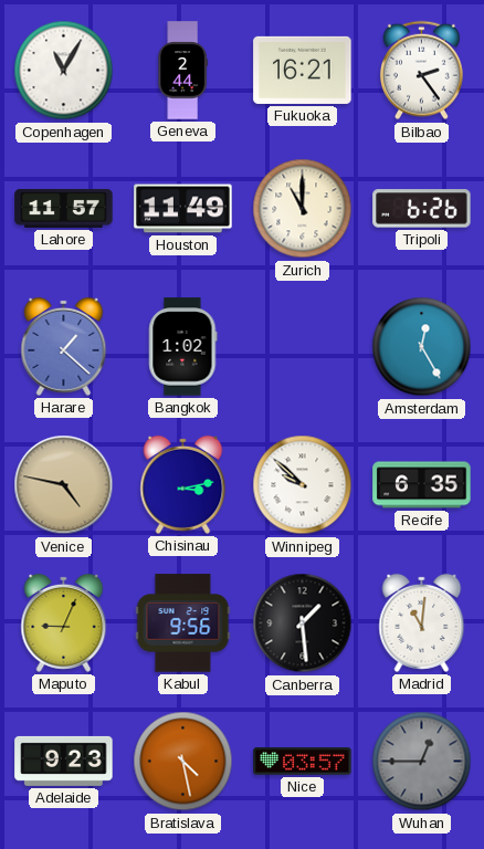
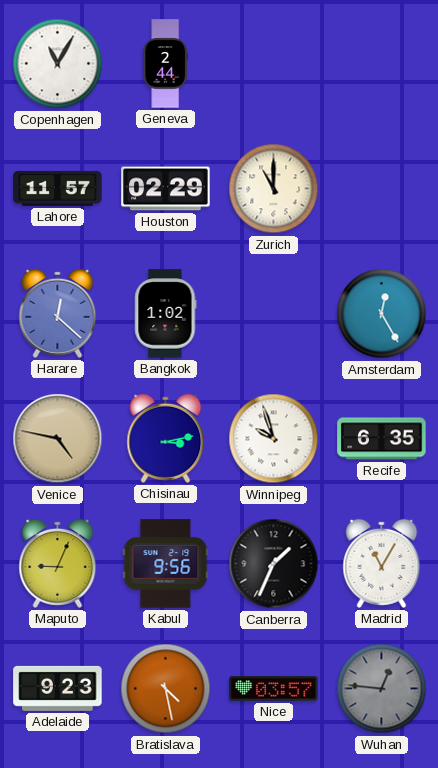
Fukuoka: 16:21 -> none
Bilbao: 2:24 -> none
Houston: 11:49 -> 02:29
Tripoli: 6:26 -> none
Harare: 1:22 -> 12:22
Winnipeg: 9:52 -> 9:57
Canberra: 1:29 -> 1:34
Madrid: 11:01 -> 11:05
Wuhan: 12:45 -> 12:46
